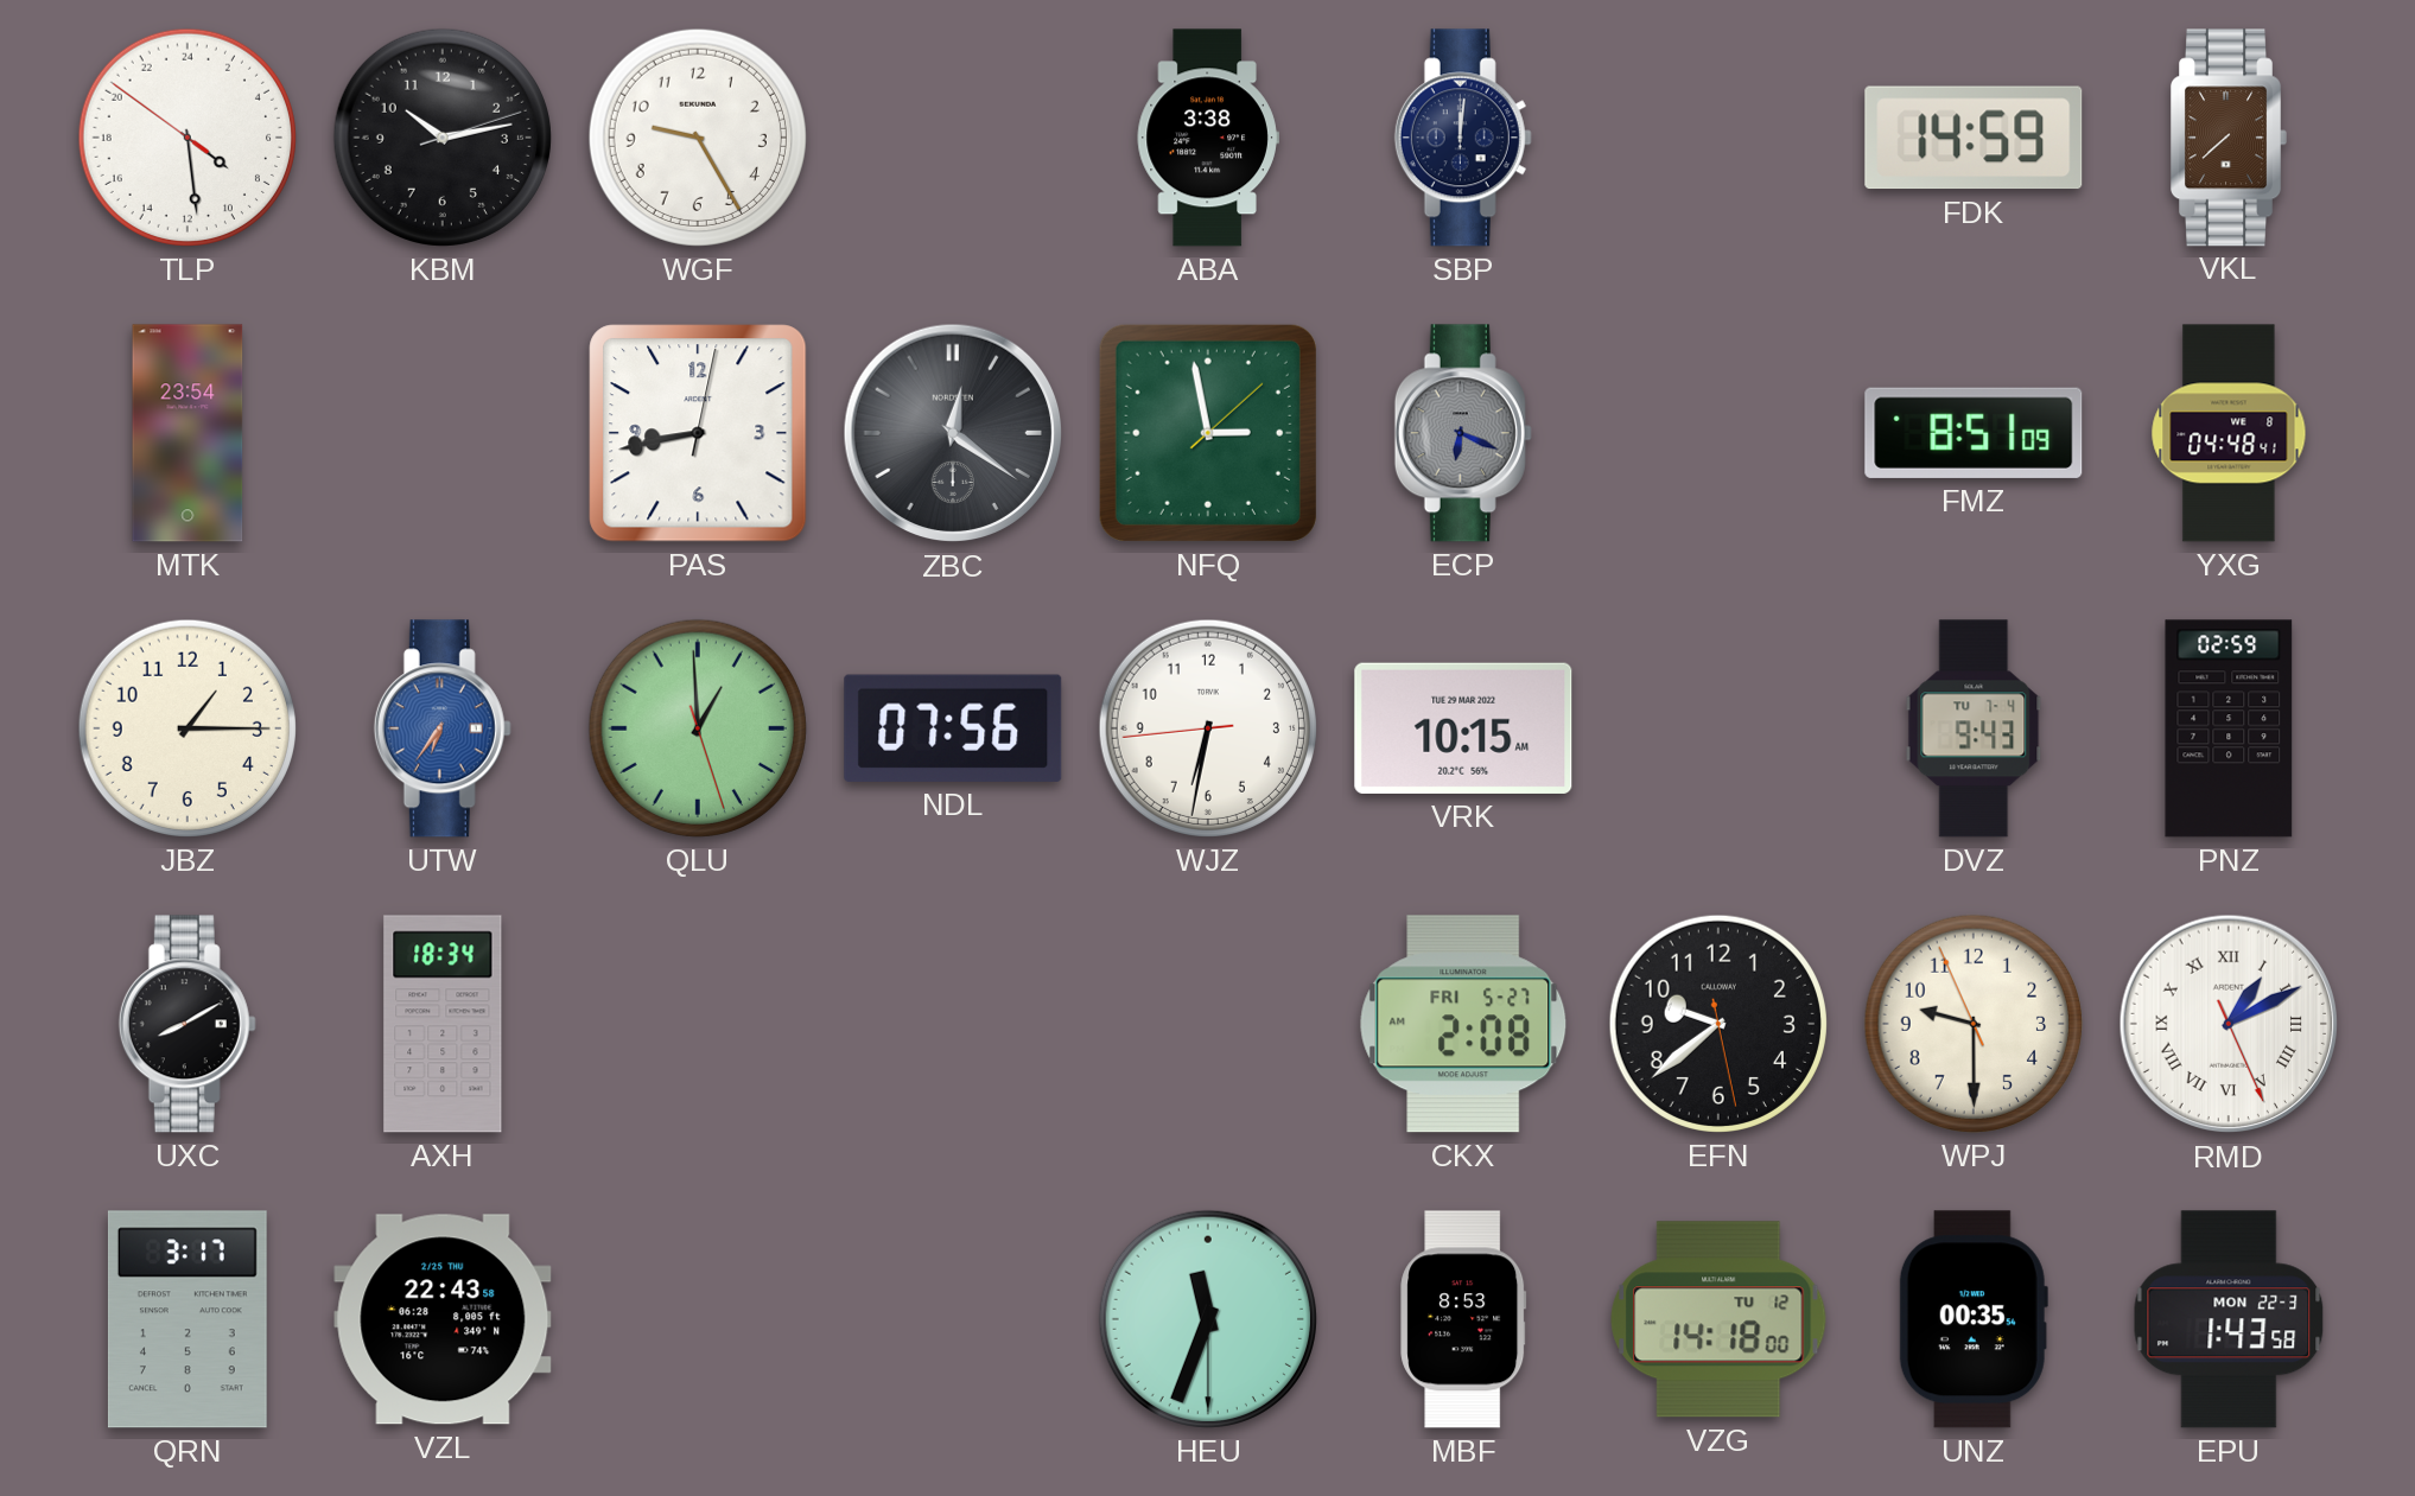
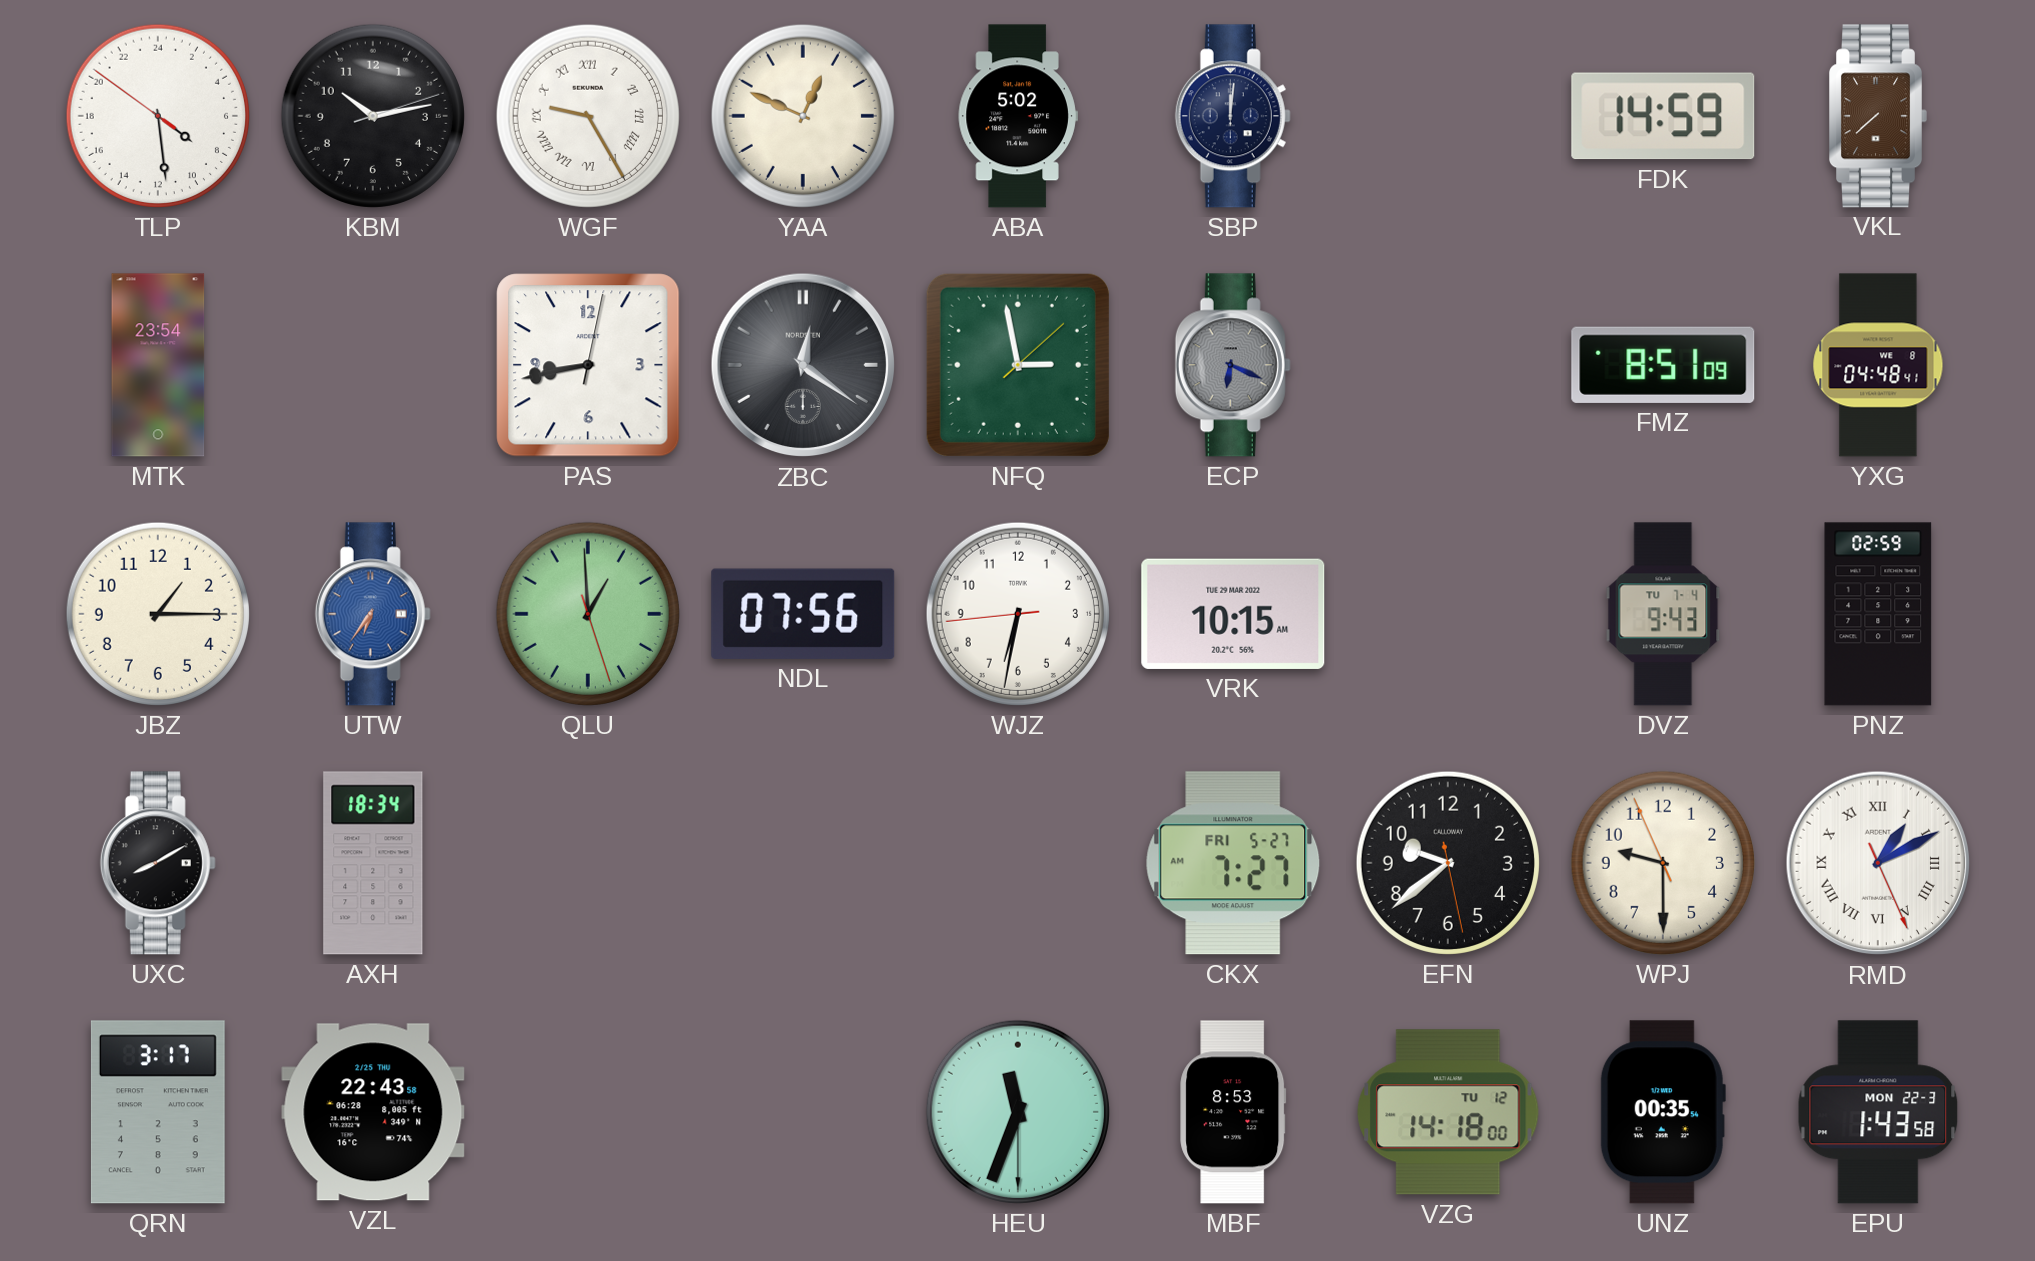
WGF numerals: Arabic -> Roman
YAA: none -> 12:49
ABA: 3:38 -> 5:02
CKX: 2:08 -> 7:27
